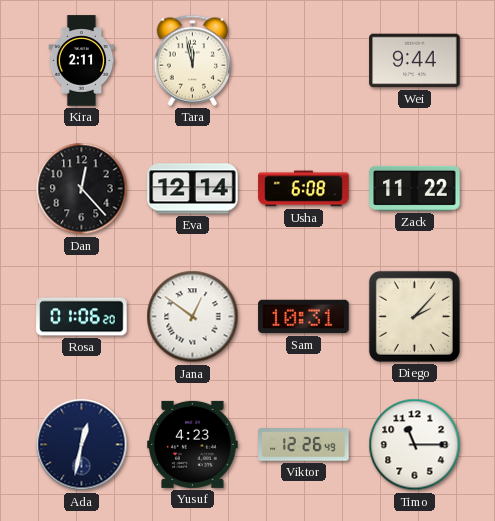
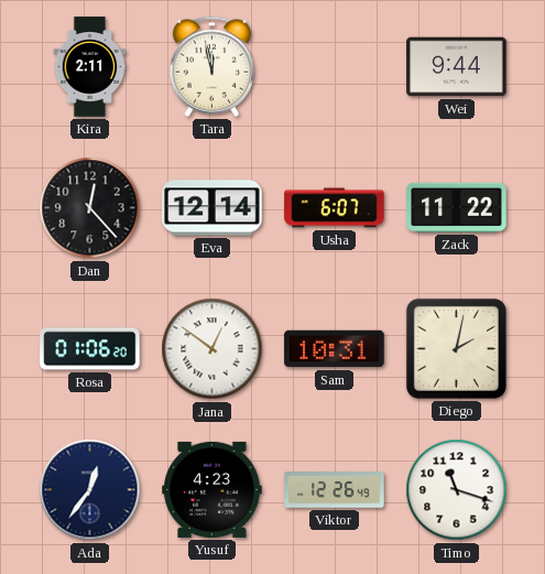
Usha: 6:08 -> 6:07
Diego: 2:07 -> 2:02
Ada: 12:32 -> 12:36
Timo: 11:15 -> 11:18
